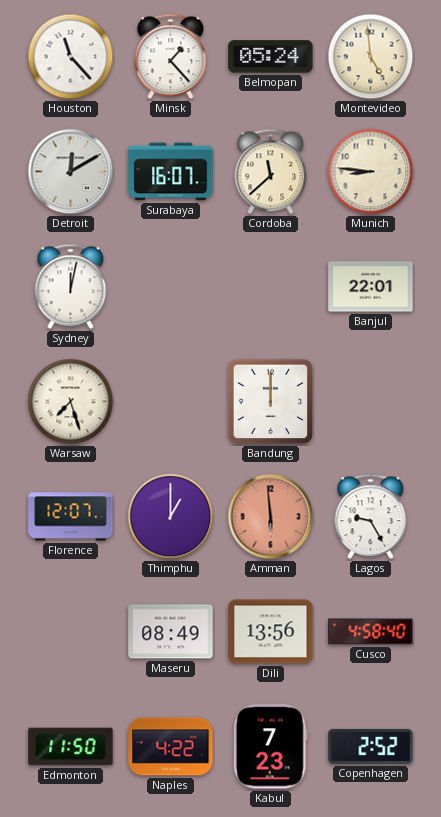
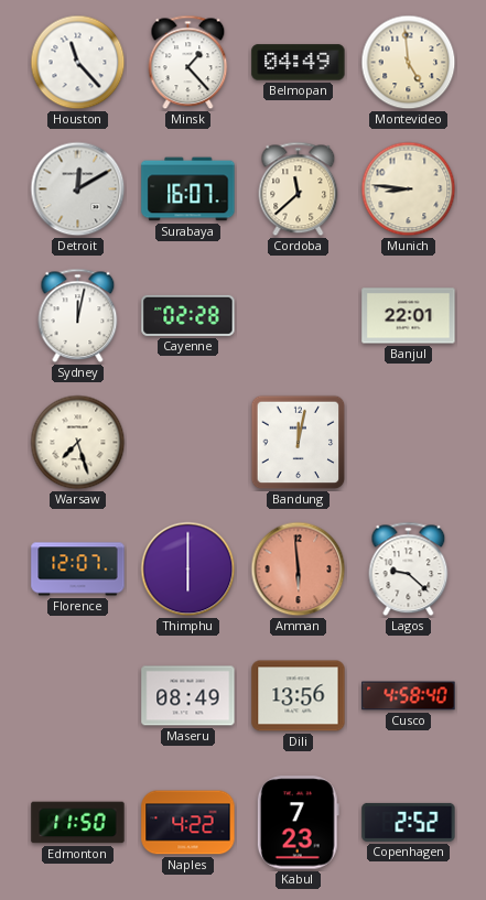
Belmopan: 05:24 -> 04:49
Cayenne: none -> 02:28
Bandung: 12:00 -> 12:02
Thimphu: 1:00 -> 6:00
Lagos: 9:25 -> 9:22
